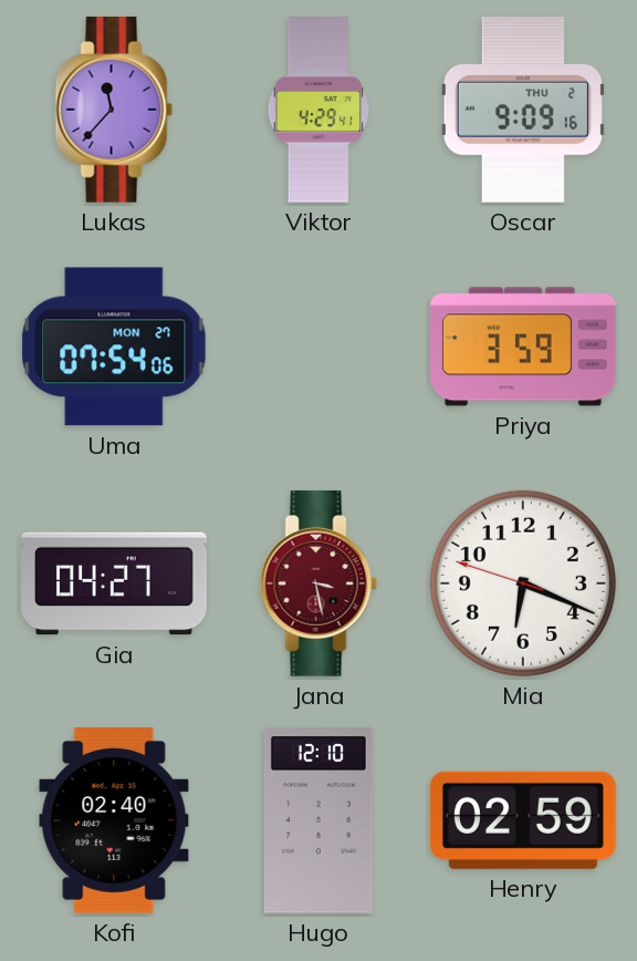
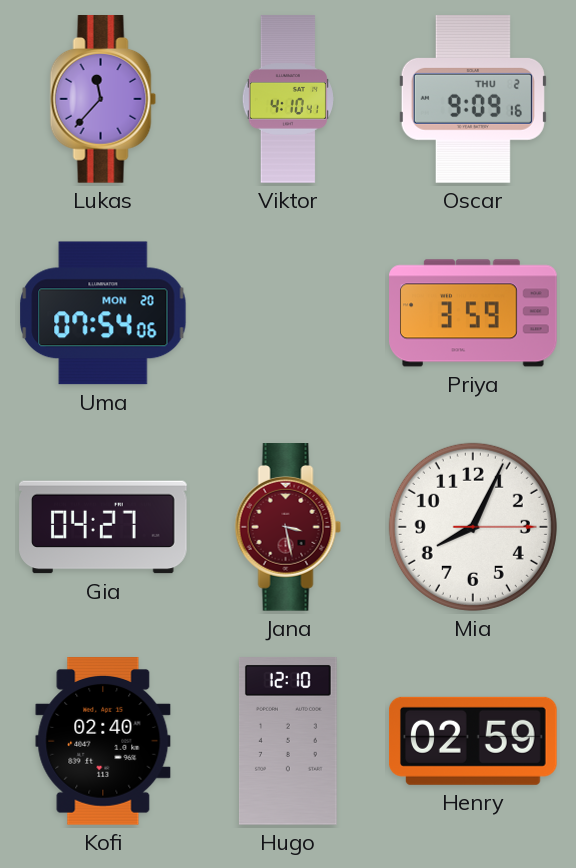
Viktor: 4:29 -> 4:10
Uma date: MON 27 -> MON 20
Mia: 6:18 -> 8:04
